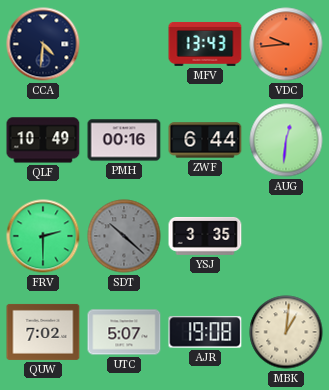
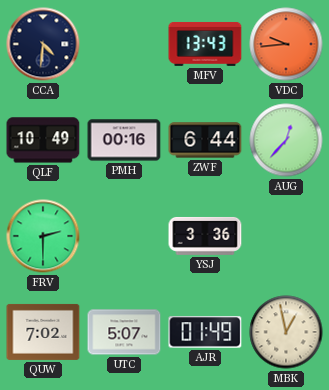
AUG: 12:31 -> 12:37
SDT: 10:22 -> none
YSJ: 3:35 -> 3:36
AJR: 19:08 -> 01:49
MBK: 1:01 -> 12:58
